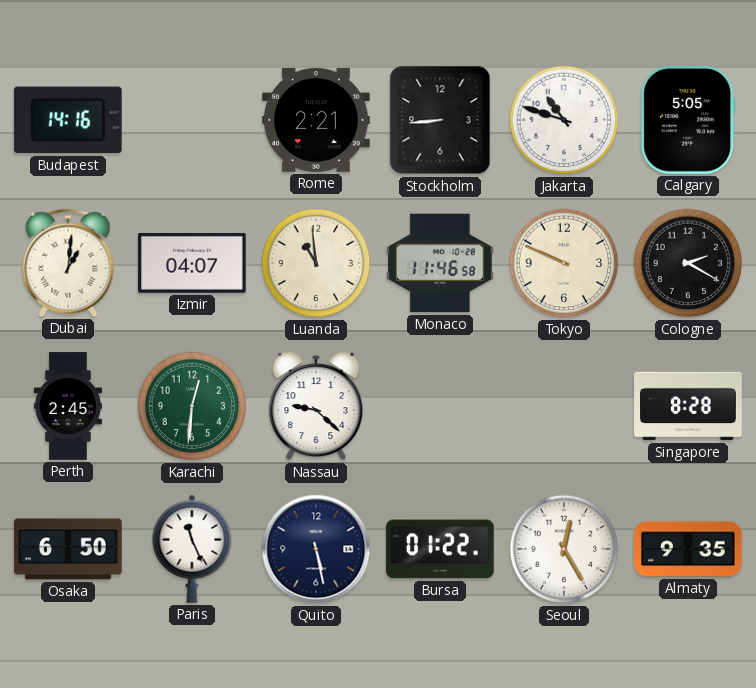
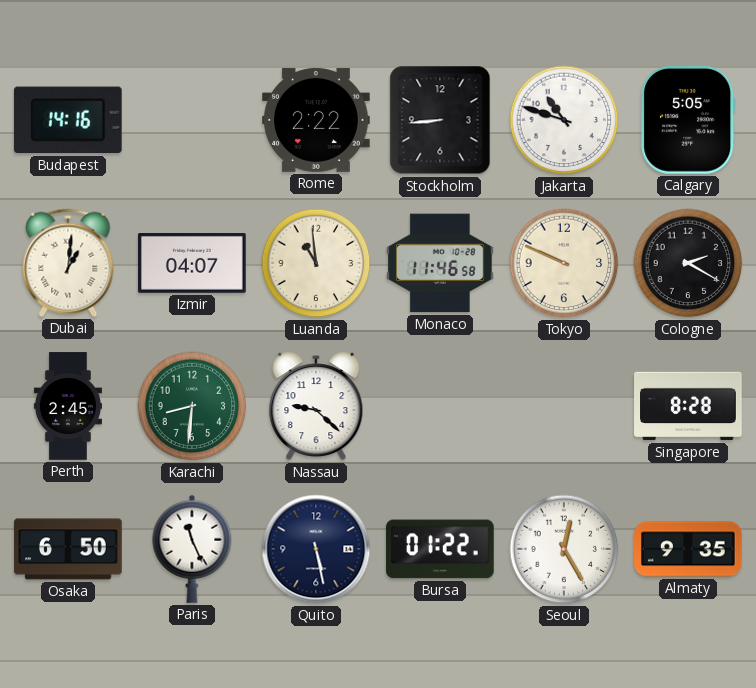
Rome: 2:21 -> 2:22
Karachi: 12:31 -> 8:31
